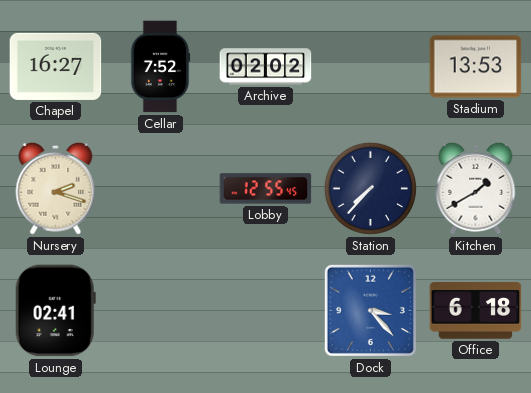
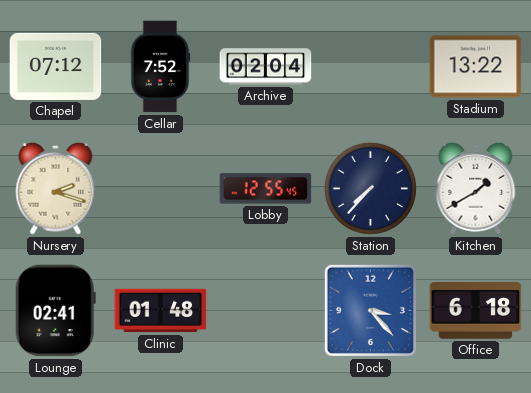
Chapel: 16:27 -> 07:12
Archive: 02:02 -> 02:04
Stadium: 13:53 -> 13:22
Clinic: none -> 01:48
